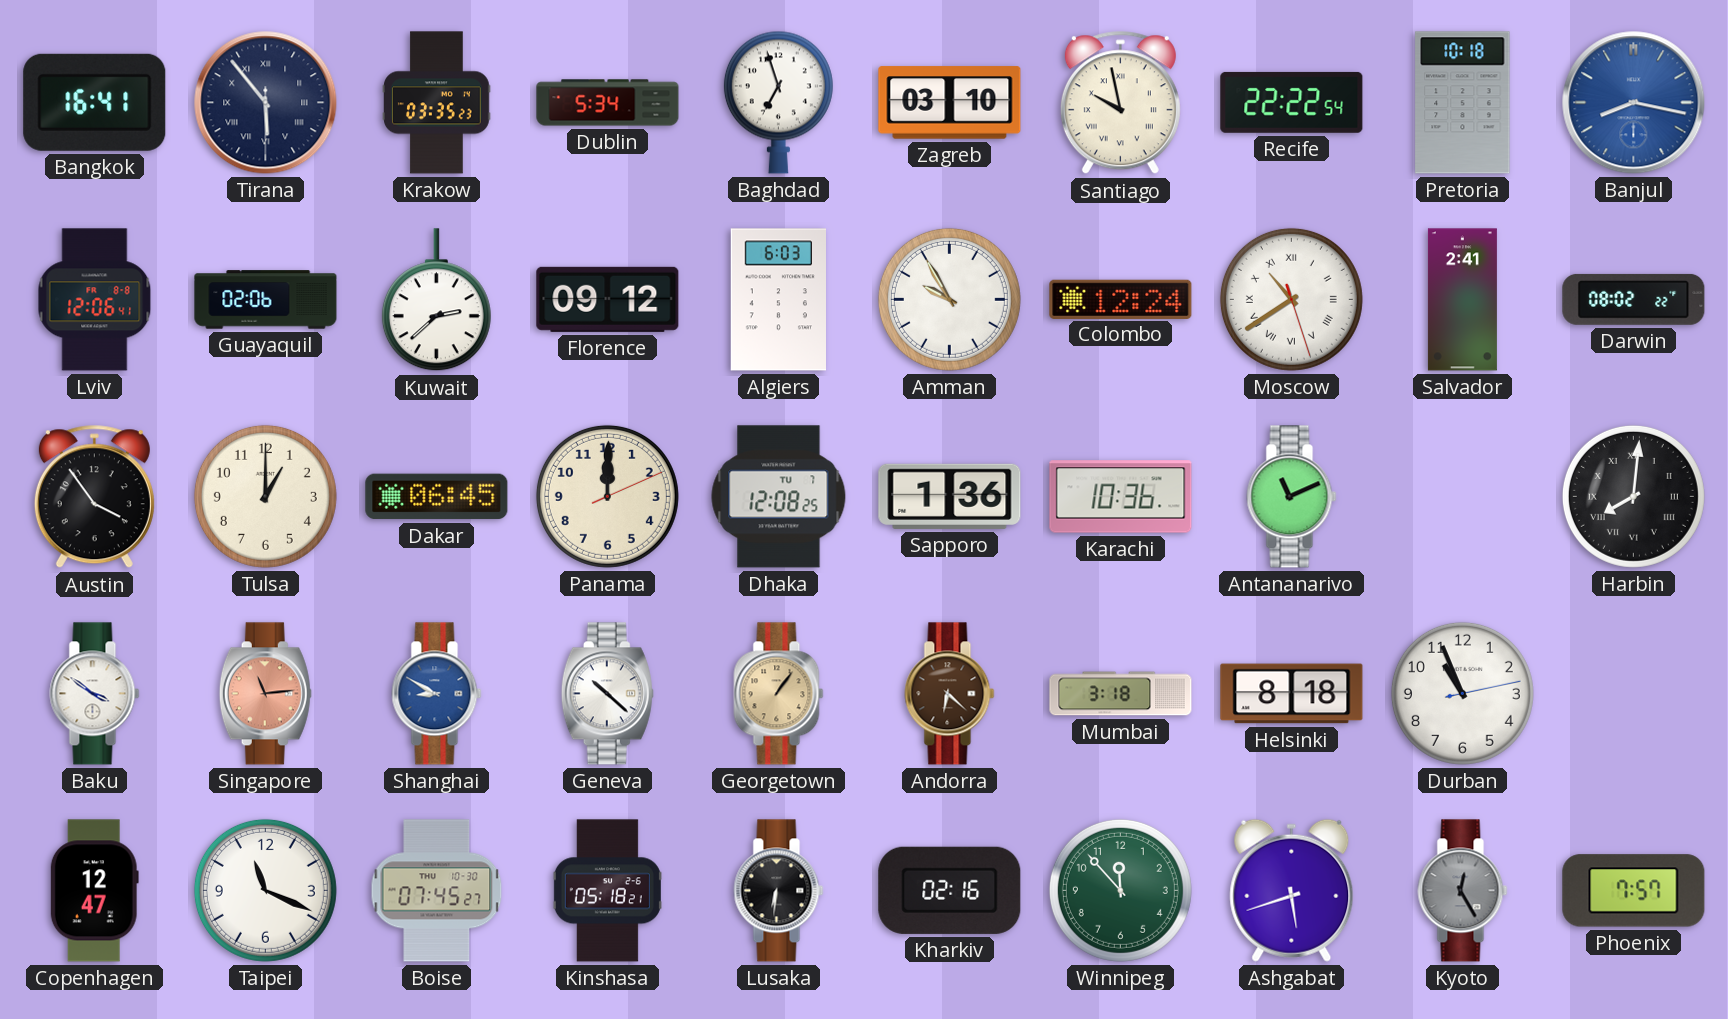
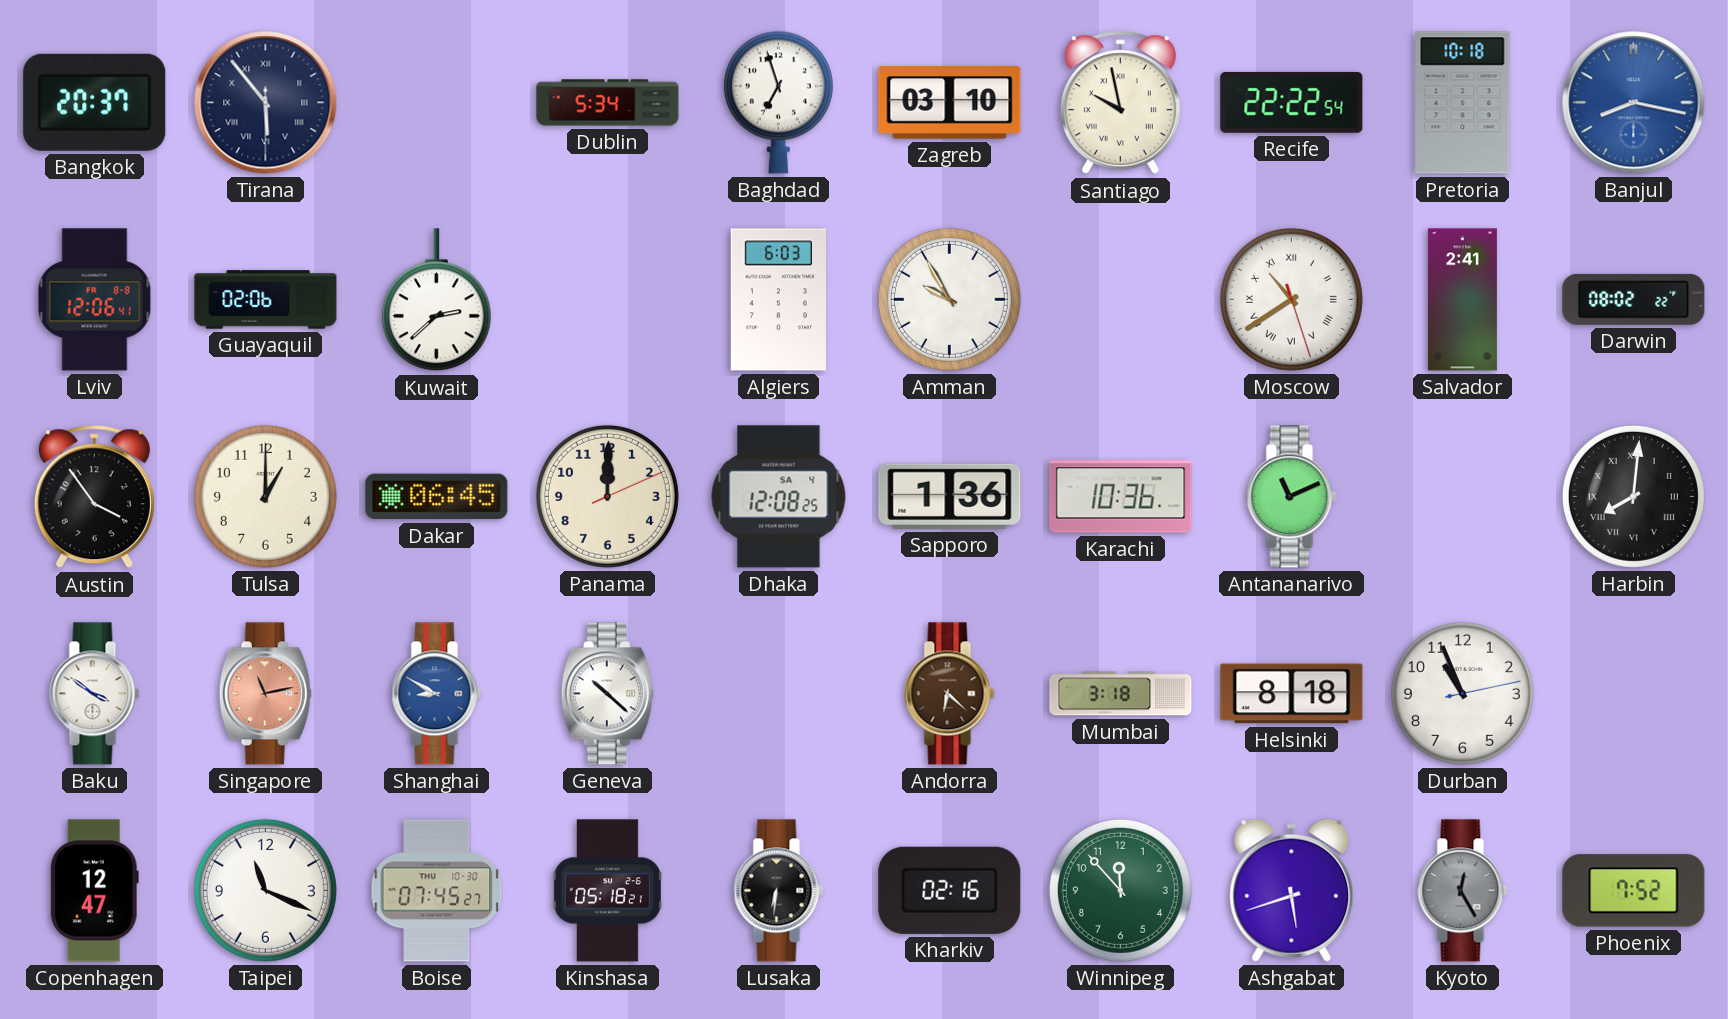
Bangkok: 16:41 -> 20:37
Krakow: 03:35 -> none
Florence: 09:12 -> none
Colombo: 12:24 -> none
Dhaka date: TU 7 -> SA 4
Singapore: 11:14 -> 11:13
Georgetown: 1:06 -> none
Phoenix: 7:57 -> 7:52
